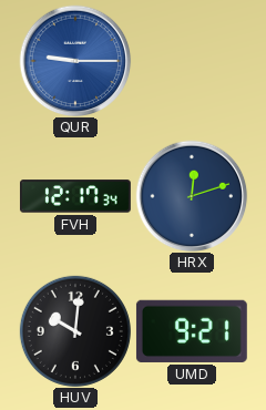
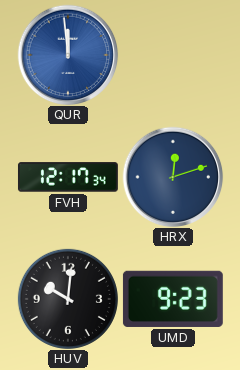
QUR: 9:15 -> 11:59
UMD: 9:21 -> 9:23
